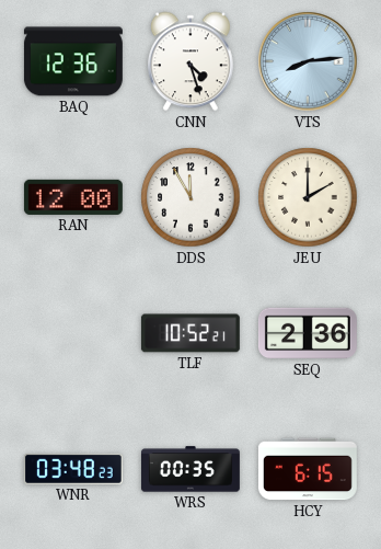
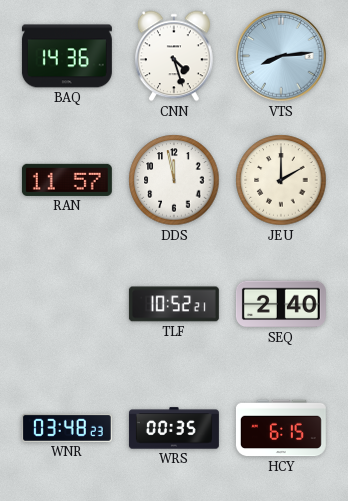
BAQ: 12:36 -> 14:36
RAN: 12:00 -> 11:57
DDS: 11:55 -> 11:58
SEQ: 2:36 -> 2:40
